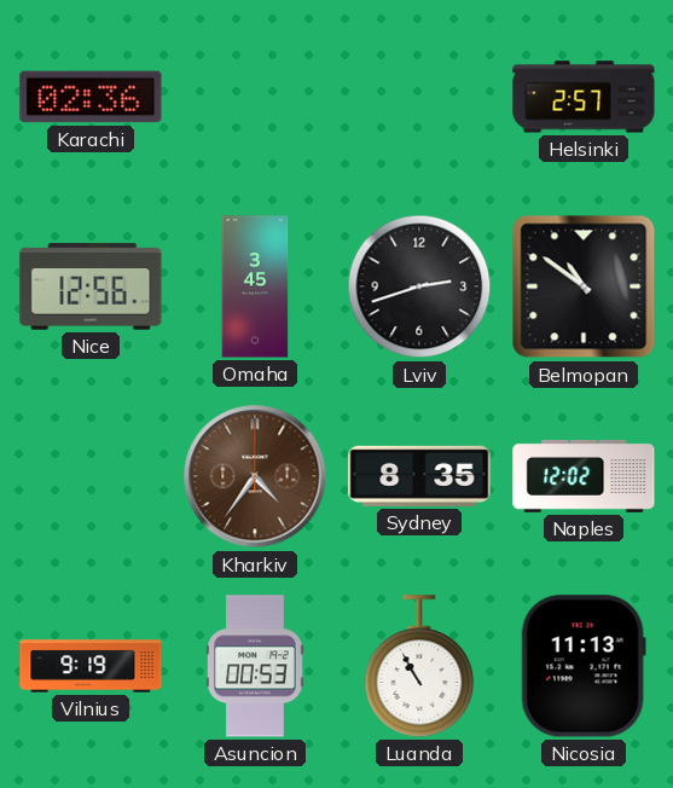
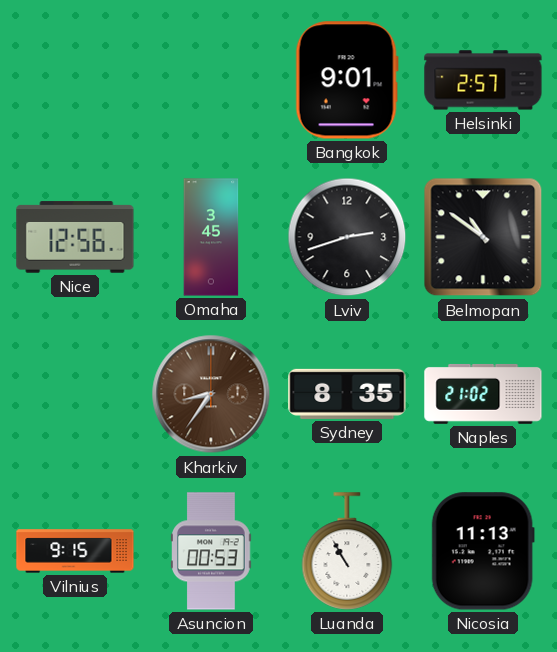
Karachi: 02:36 -> none
Bangkok: none -> 9:01
Kharkiv: 4:36 -> 8:36
Naples: 12:02 -> 21:02
Vilnius: 9:19 -> 9:15
